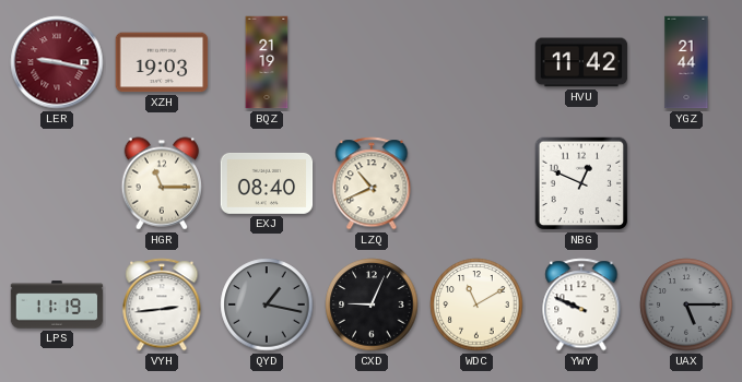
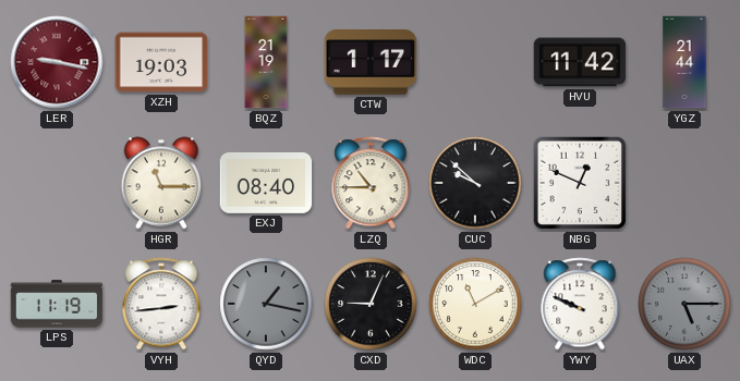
CTW: none -> 1:17
LZQ: 10:41 -> 10:45
CUC: none -> 9:52
